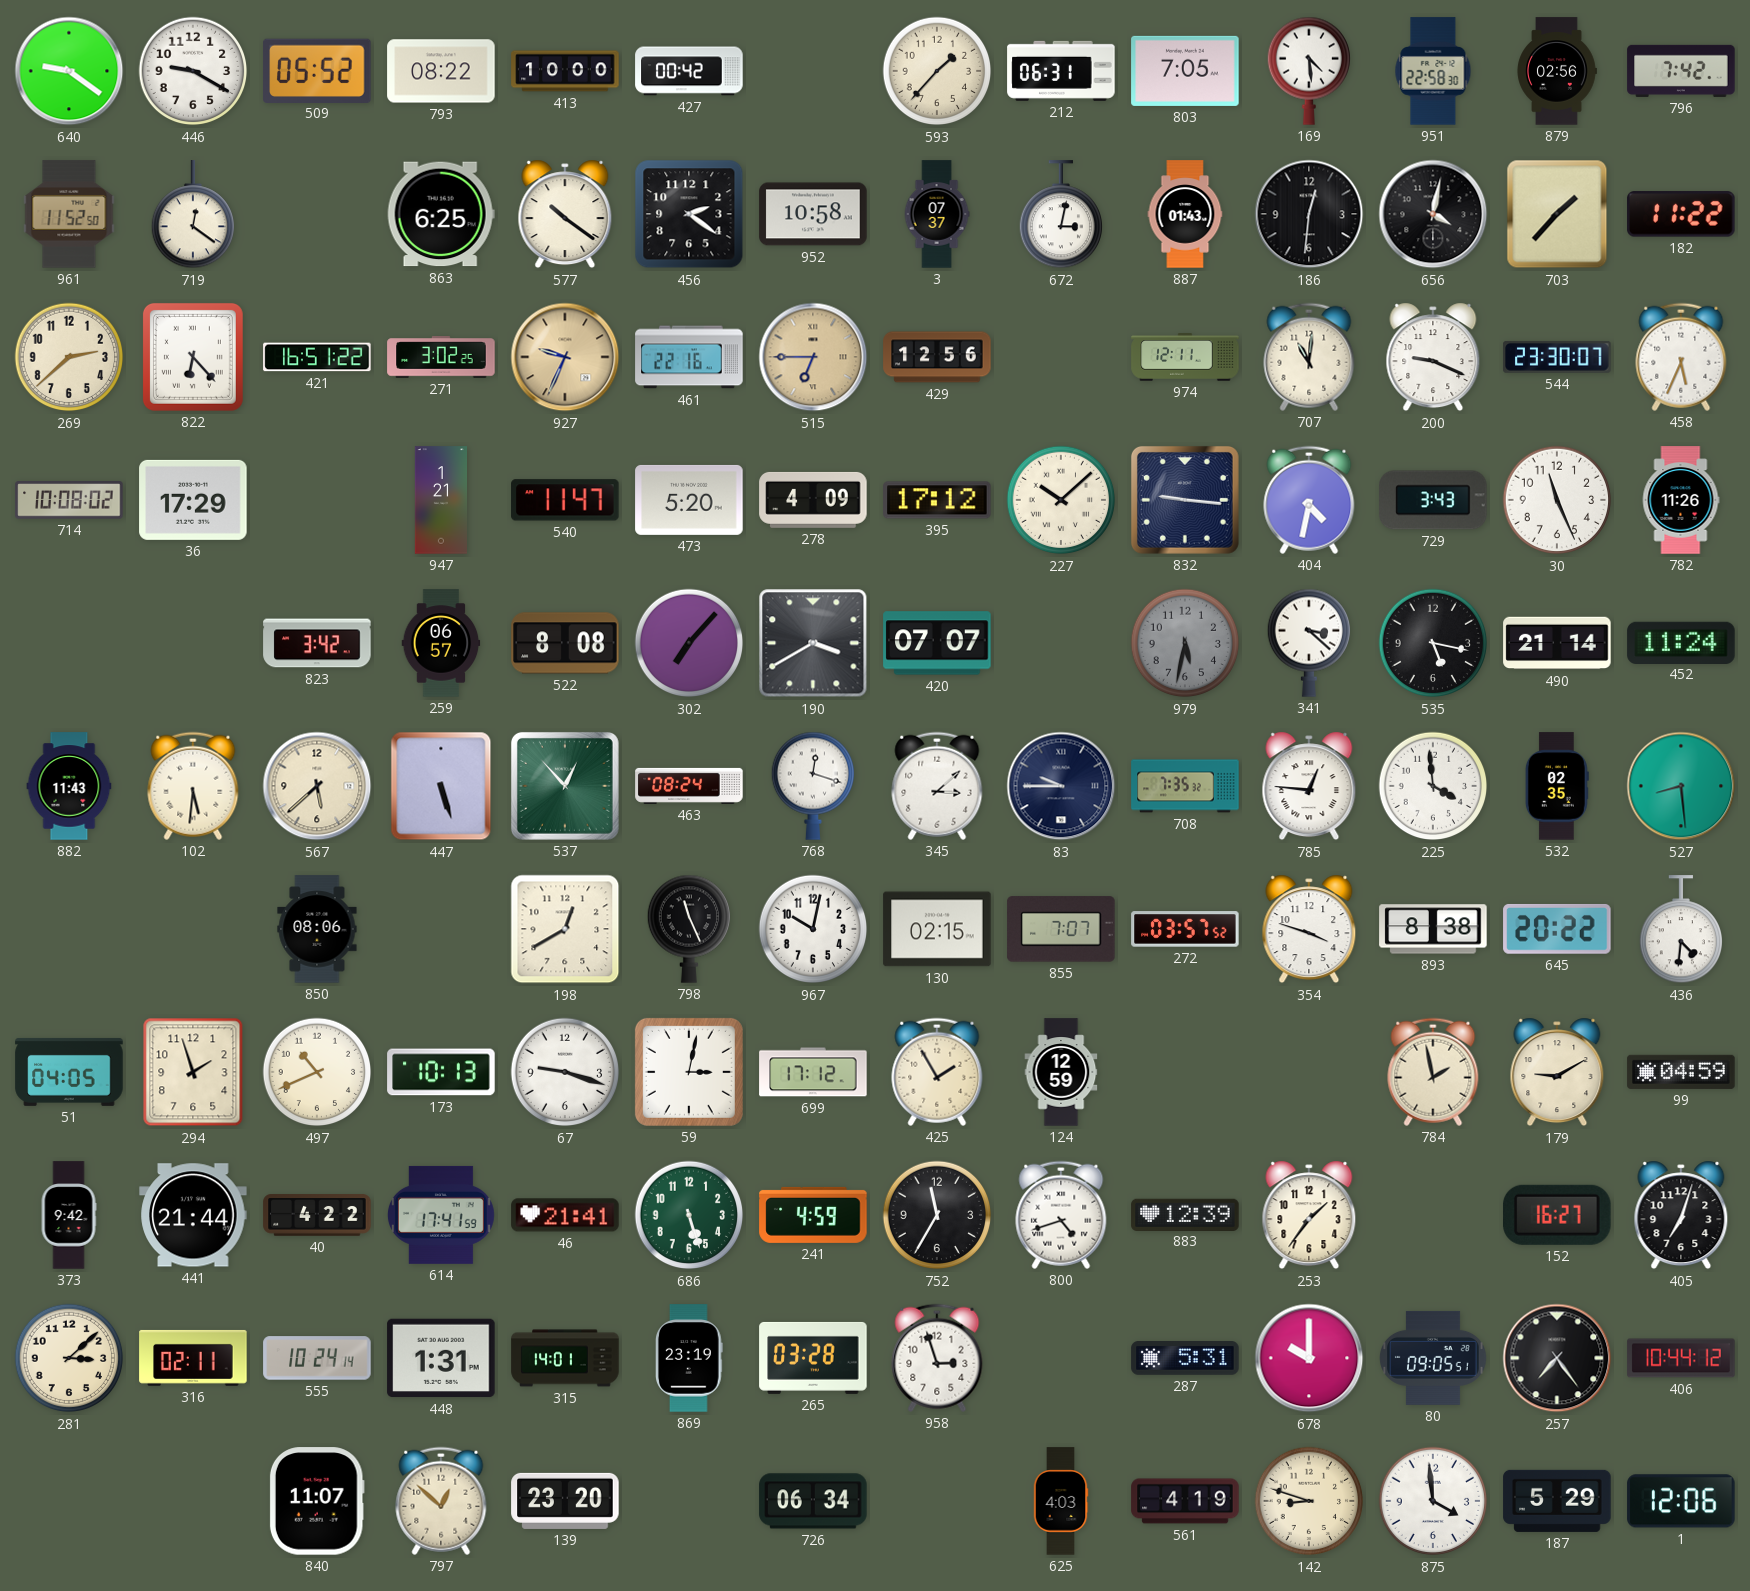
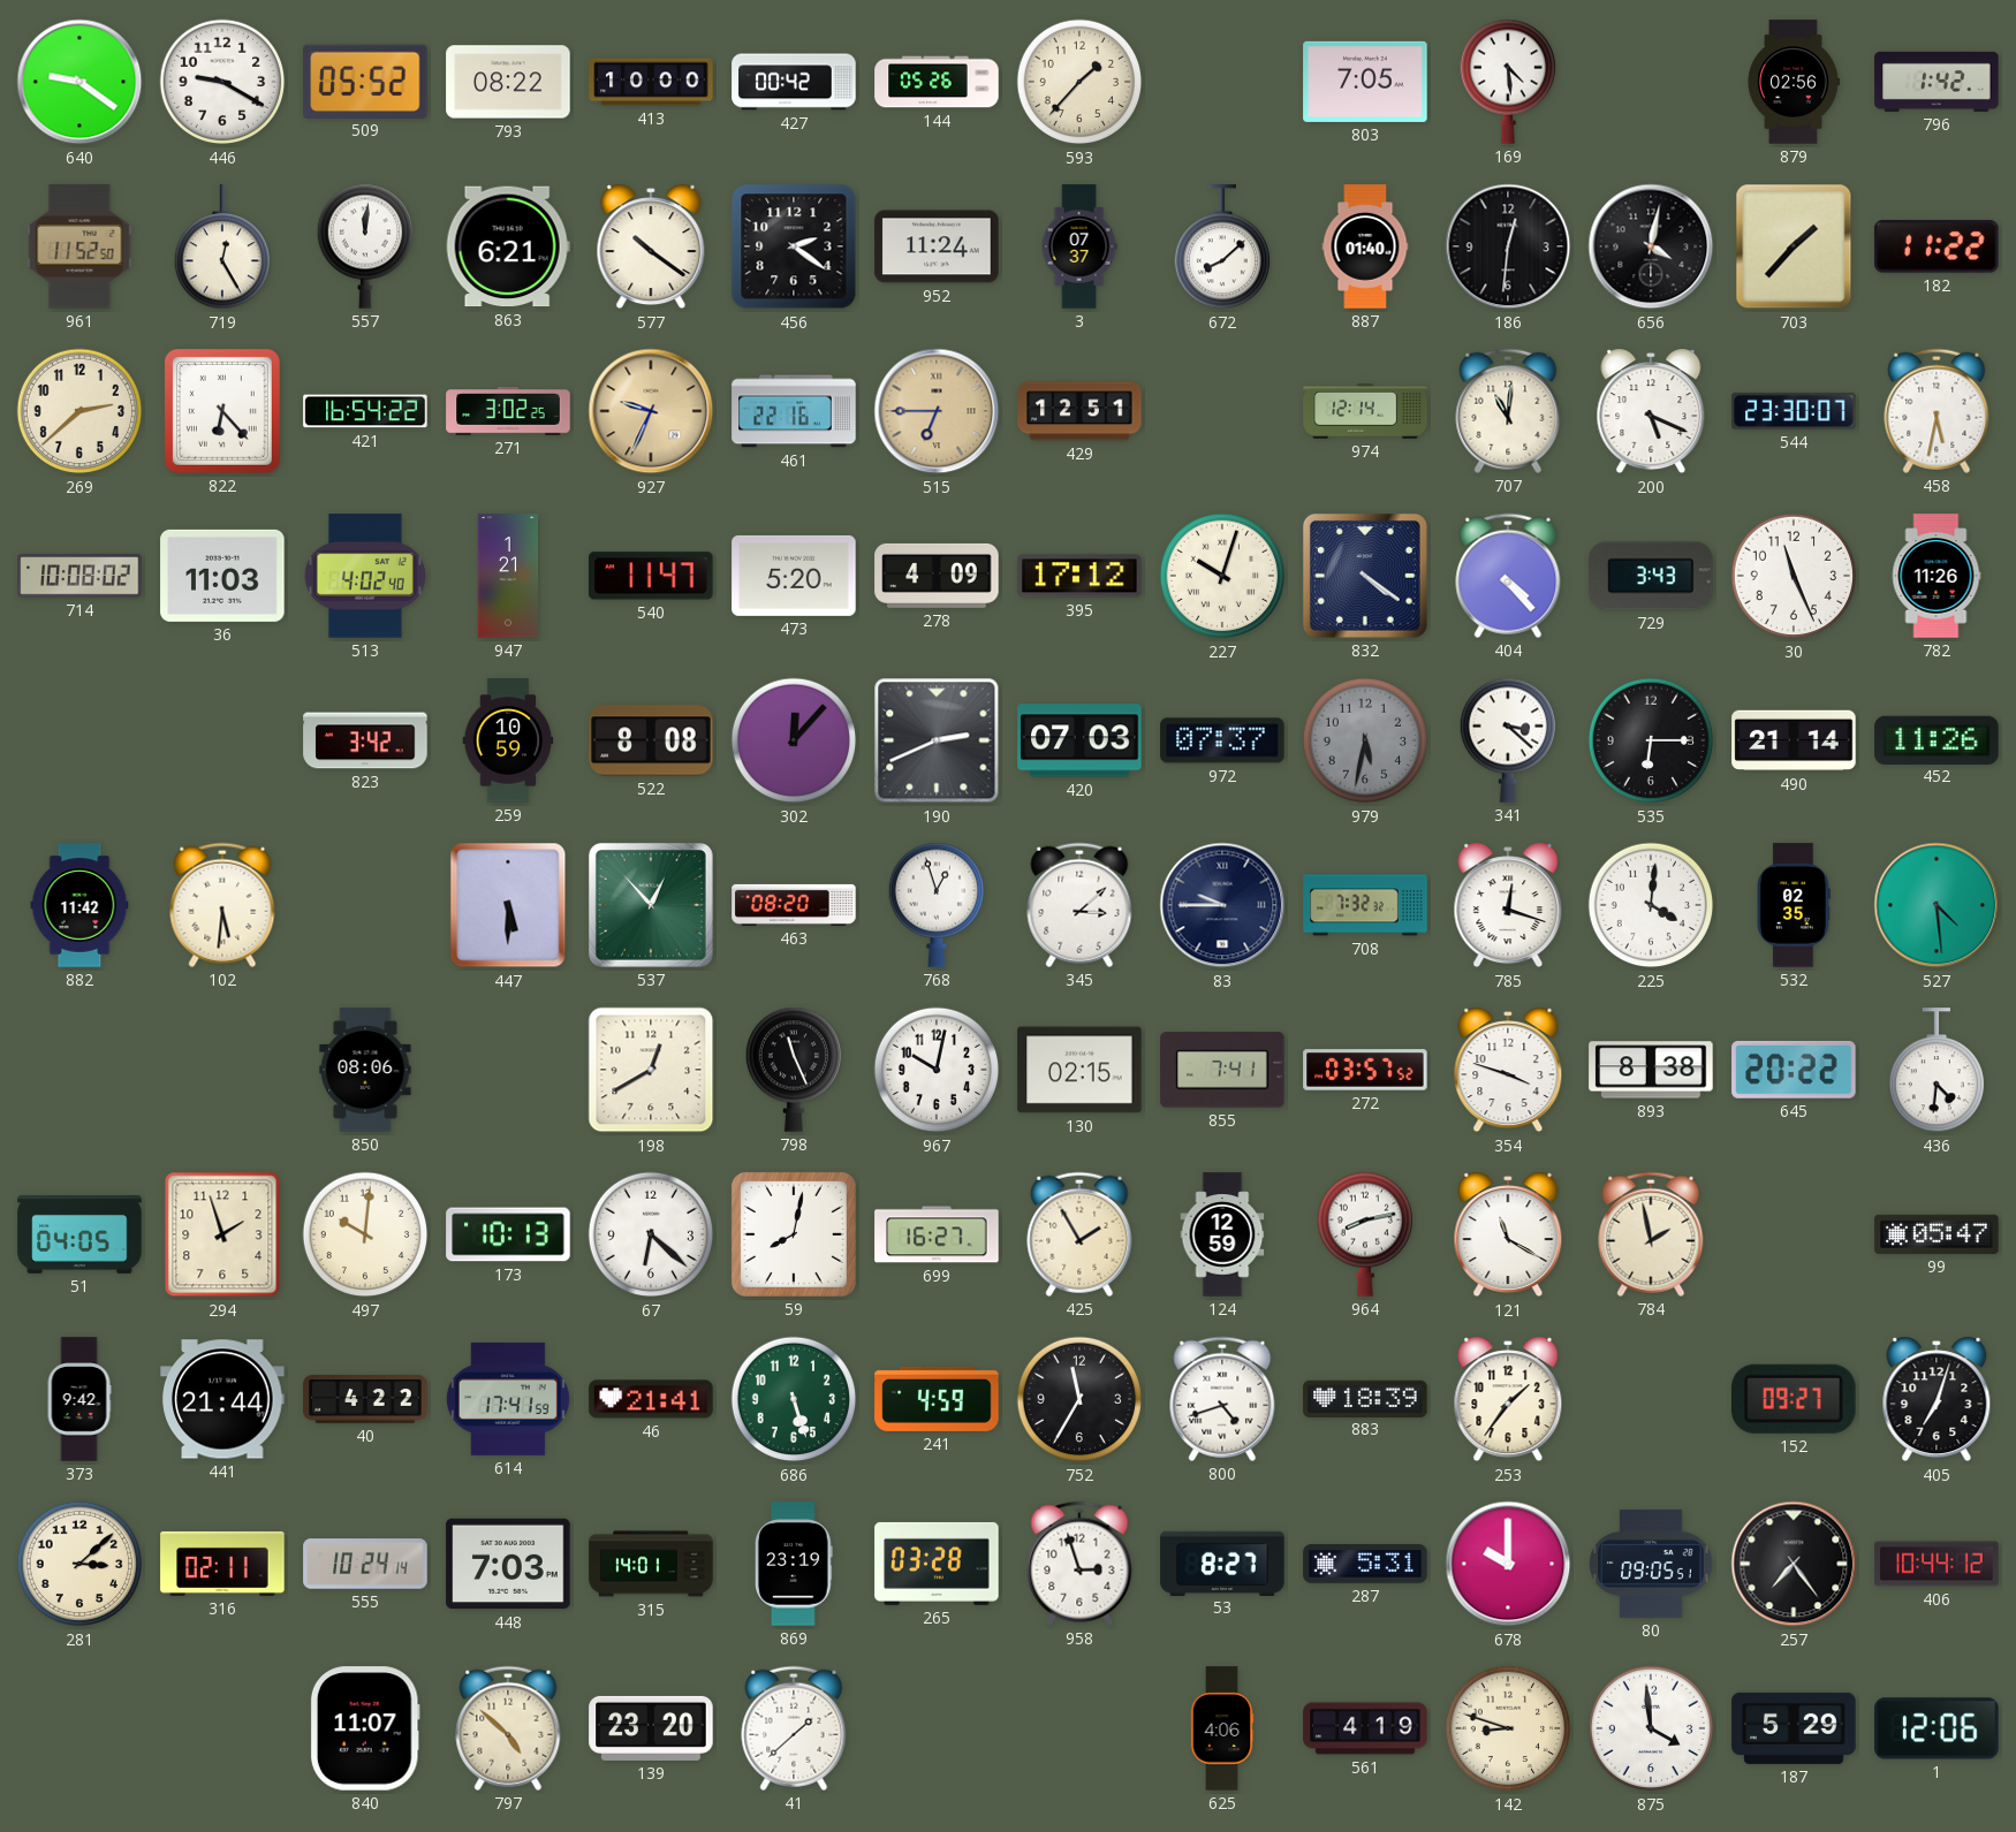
144: none -> 05:26
212: 06:31 -> none
951: 22:58 -> none
796: 7:42 -> 1:42
719: 12:21 -> 12:25
557: none -> 12:01
863: 6:25 -> 6:21
952: 10:58 -> 11:24
672: 3:02 -> 8:08
887: 01:43 -> 01:40
421: 16:51 -> 16:54
429: 12:56 -> 12:51
974: 12:11 -> 12:14
200: 9:19 -> 5:19
458: 5:34 -> 5:32
36: 17:29 -> 11:03
513: none -> 4:02
227: 10:08 -> 10:03
832: 9:16 -> 4:21
404: 4:32 -> 4:23
259: 06:57 -> 10:59
302: 7:07 -> 12:07
190: 3:40 -> 2:41
420: 07:07 -> 07:03
972: none -> 07:37
535: 5:17 -> 6:15
452: 11:24 -> 11:26
882: 11:43 -> 11:42
567: 5:38 -> none
447: 5:27 -> 5:30
463: 08:24 -> 08:20
768: 12:18 -> 12:57
708: 7:35 -> 7:32
785: 12:46 -> 12:18
225: 3:59 -> 4:01
527: 8:29 -> 4:29
855: 7:07 -> 7:41
497: 10:41 -> 10:01
67: 9:18 -> 6:22
59: 3:02 -> 8:02
699: 17:12 -> 16:27
964: none -> 8:13
121: none -> 11:20
179: 9:10 -> none
99: 04:59 -> 05:47
883: 12:39 -> 18:39
152: 16:27 -> 09:27
448: 1:31 -> 7:03
53: none -> 8:27
797: 12:52 -> 4:52
41: none -> 1:38
726: 06:34 -> none
625: 4:03 -> 4:06
